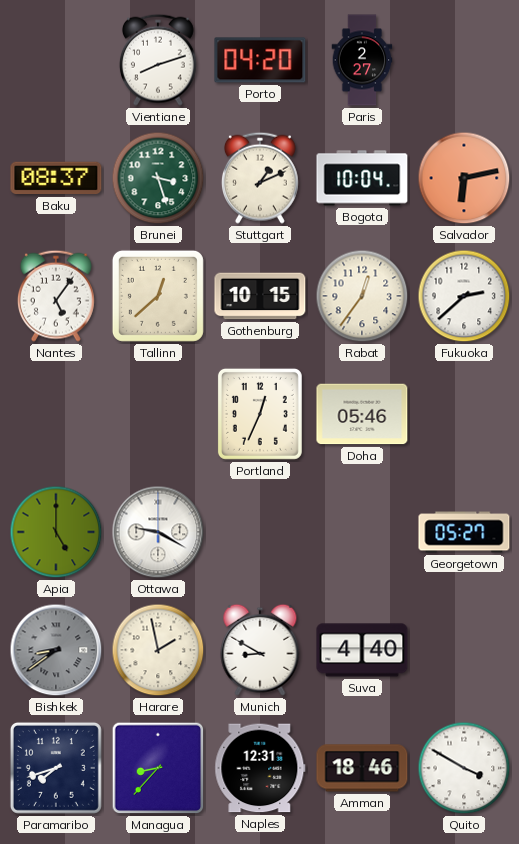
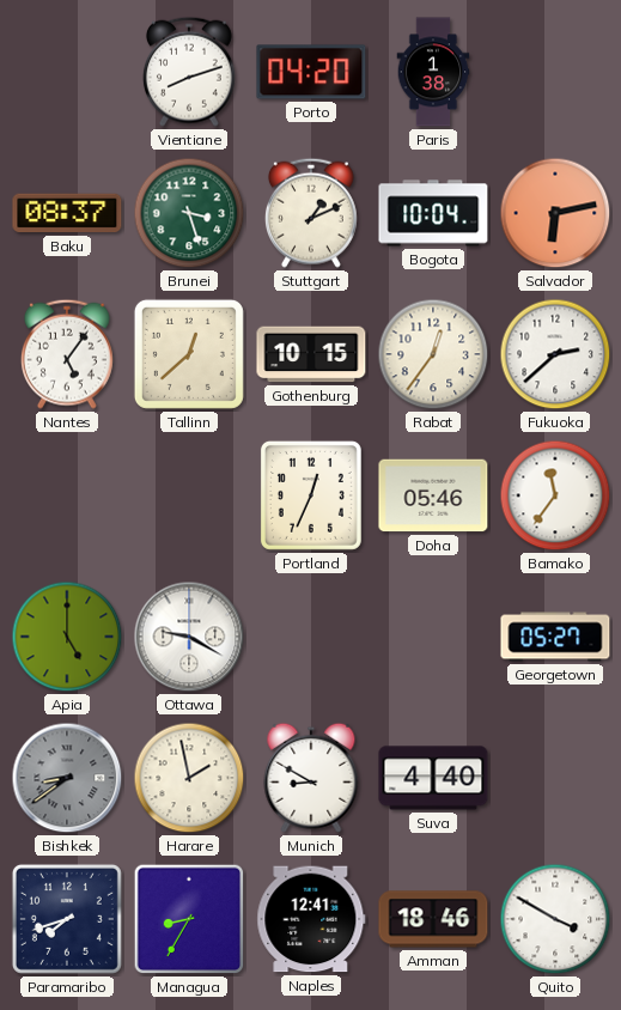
Paris: 2:27 -> 1:38
Bamako: none -> 11:36
Managua: 8:37 -> 8:35
Naples: 12:31 -> 12:41
